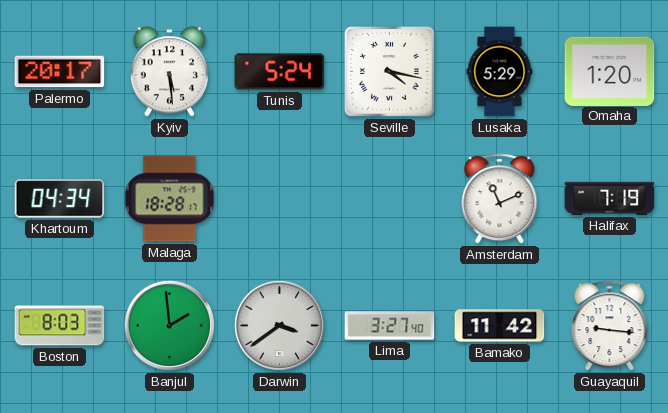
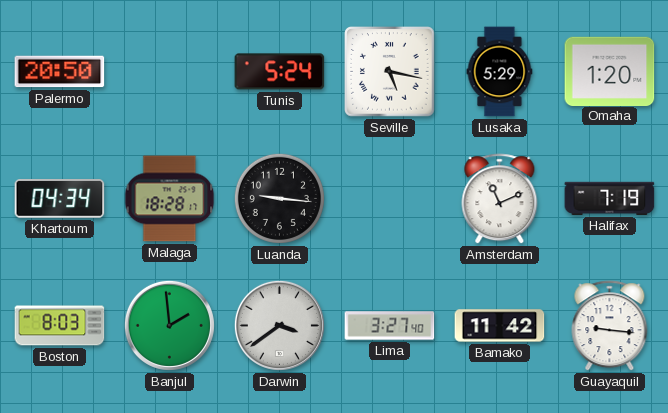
Palermo: 20:17 -> 20:50
Kyiv: 5:29 -> none
Seville: 4:17 -> 5:17
Luanda: none -> 9:16
